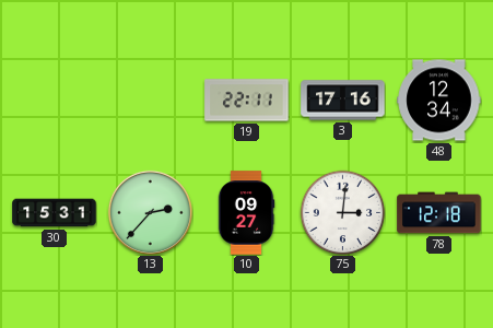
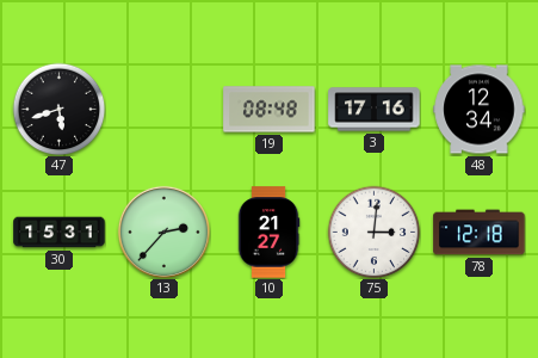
47: none -> 5:42
19: 22:11 -> 08:48
10: 09:27 -> 21:27
